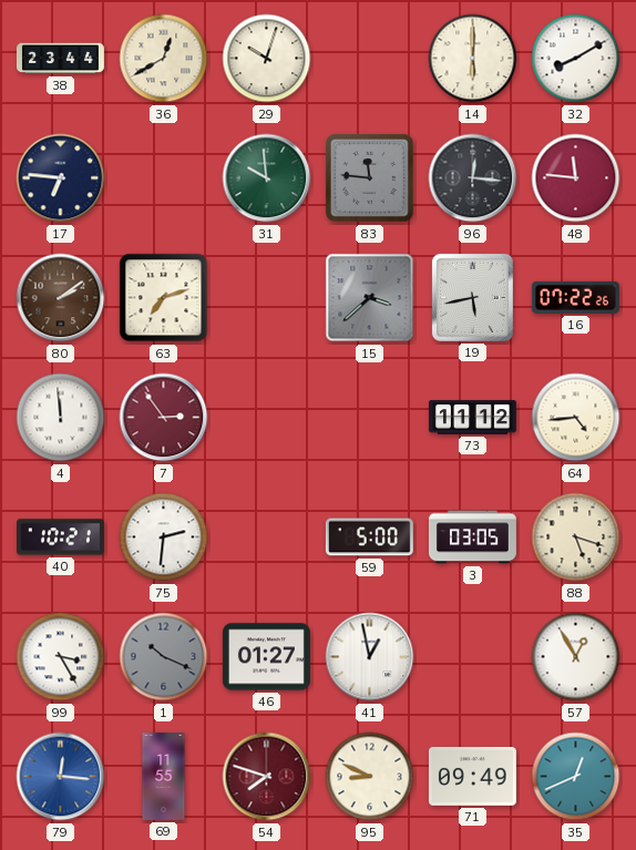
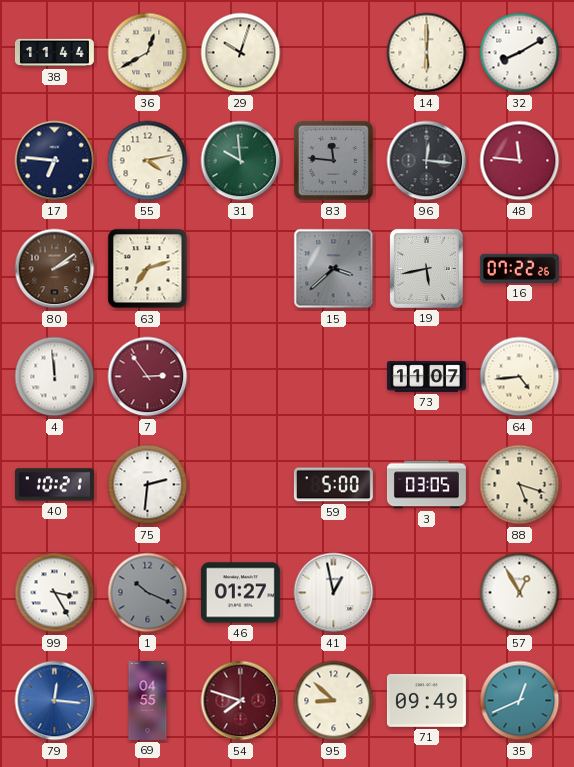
38: 23:44 -> 11:44
55: none -> 4:13
73: 11:12 -> 11:07
69: 11:55 -> 04:55
95: 8:49 -> 8:52
